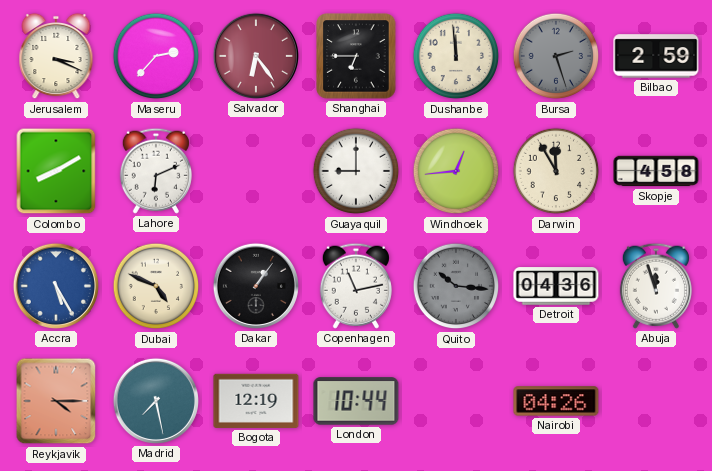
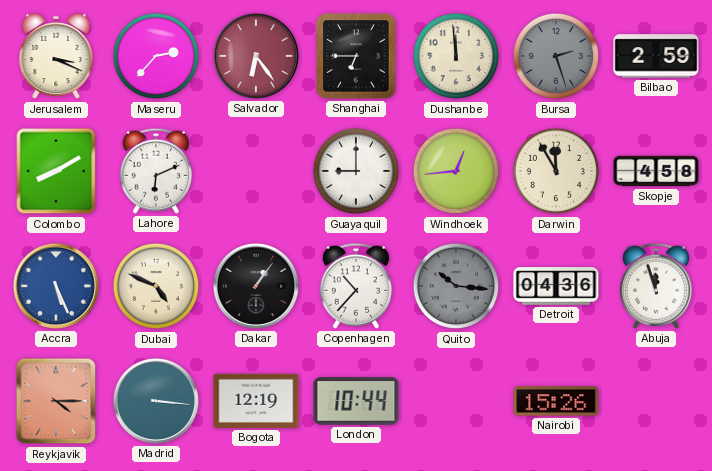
Accra: 5:25 -> 5:26
Copenhagen: 11:13 -> 10:37
Madrid: 7:28 -> 3:16
Nairobi: 04:26 -> 15:26
